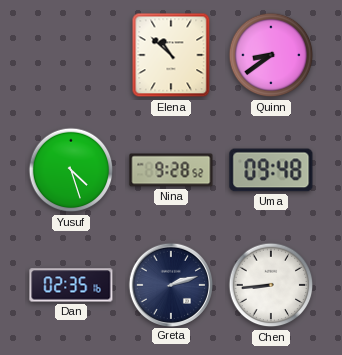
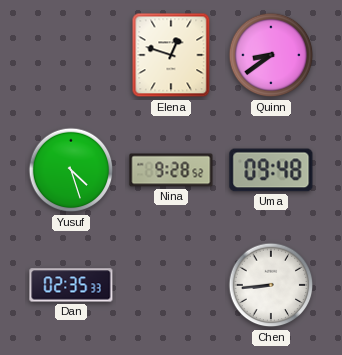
Elena: 10:52 -> 12:48
Dan: 02:35:16 -> 02:35:33
Greta: 2:12 -> none
